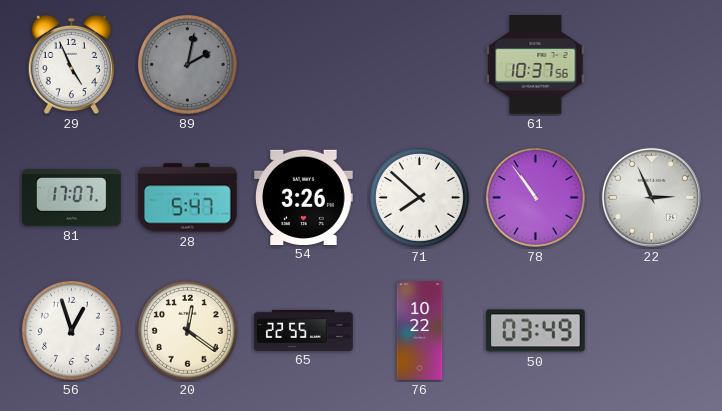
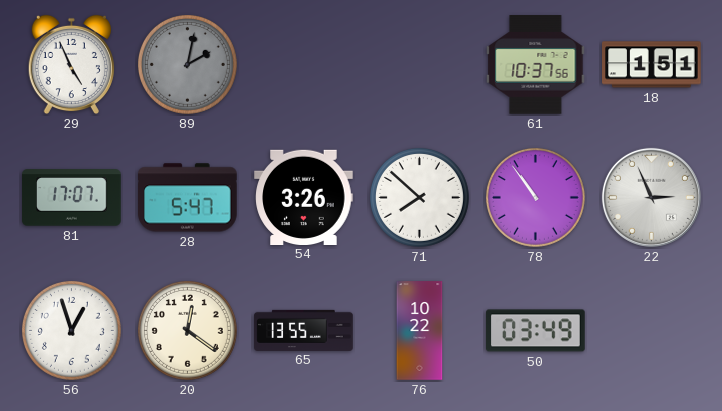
18: none -> 1:51
65: 22:55 -> 13:55
